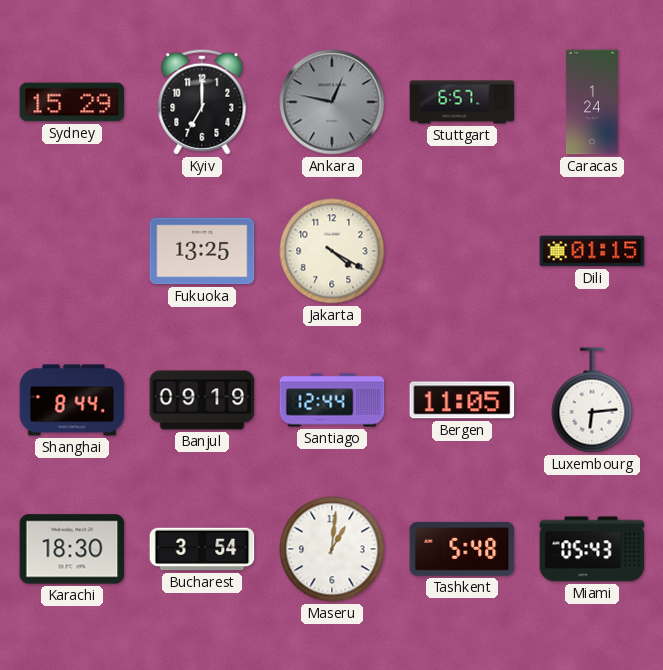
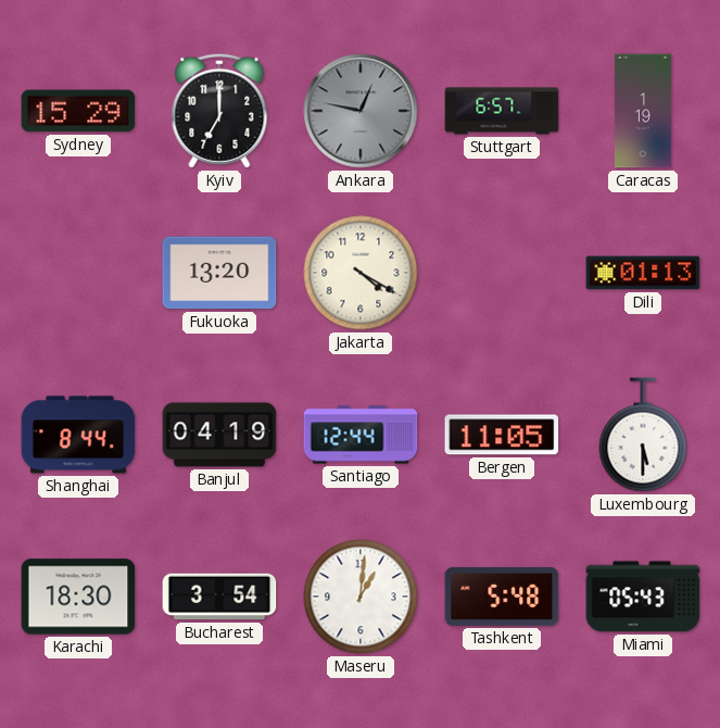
Caracas: 1:24 -> 1:19
Fukuoka: 13:25 -> 13:20
Dili: 01:15 -> 01:13
Banjul: 09:19 -> 04:19
Luxembourg: 6:14 -> 5:30
